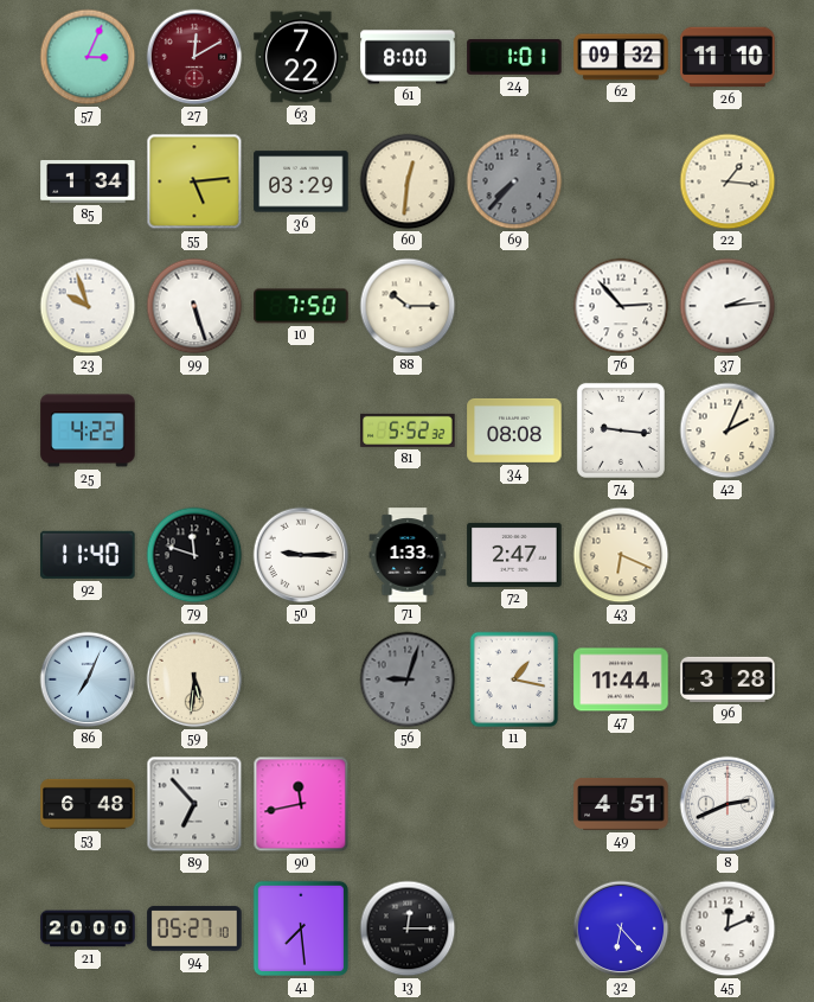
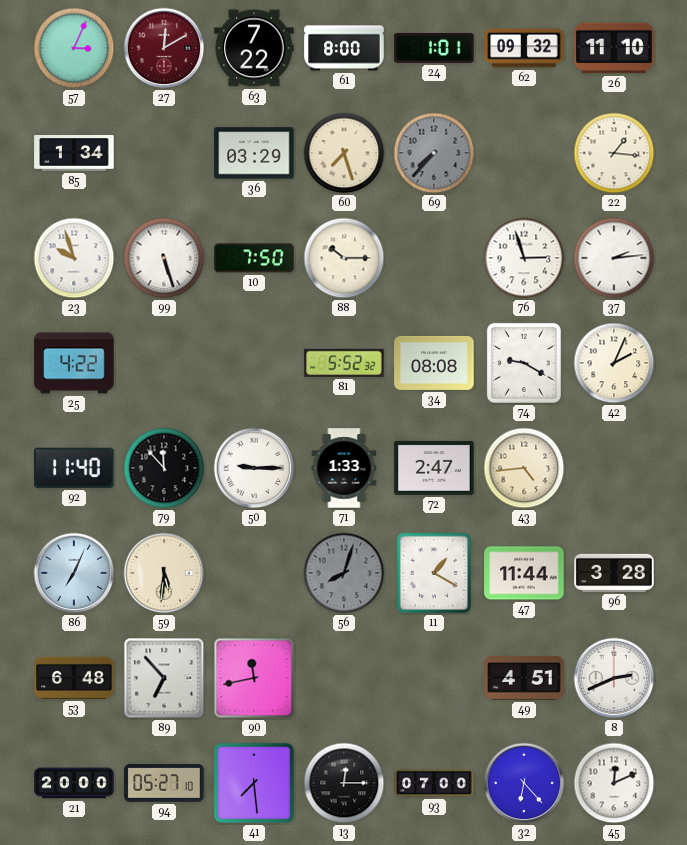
55: 5:14 -> none
60: 12:31 -> 7:27
76: 2:53 -> 2:57
74: 9:16 -> 9:20
79: 11:48 -> 11:53
43: 6:19 -> 4:44
56: 9:03 -> 8:03
11: 1:17 -> 1:20
93: none -> 07:00
